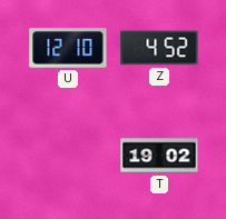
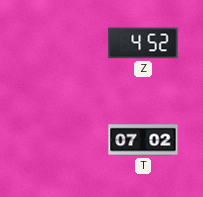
U: 12:10 -> none
T: 19:02 -> 07:02
